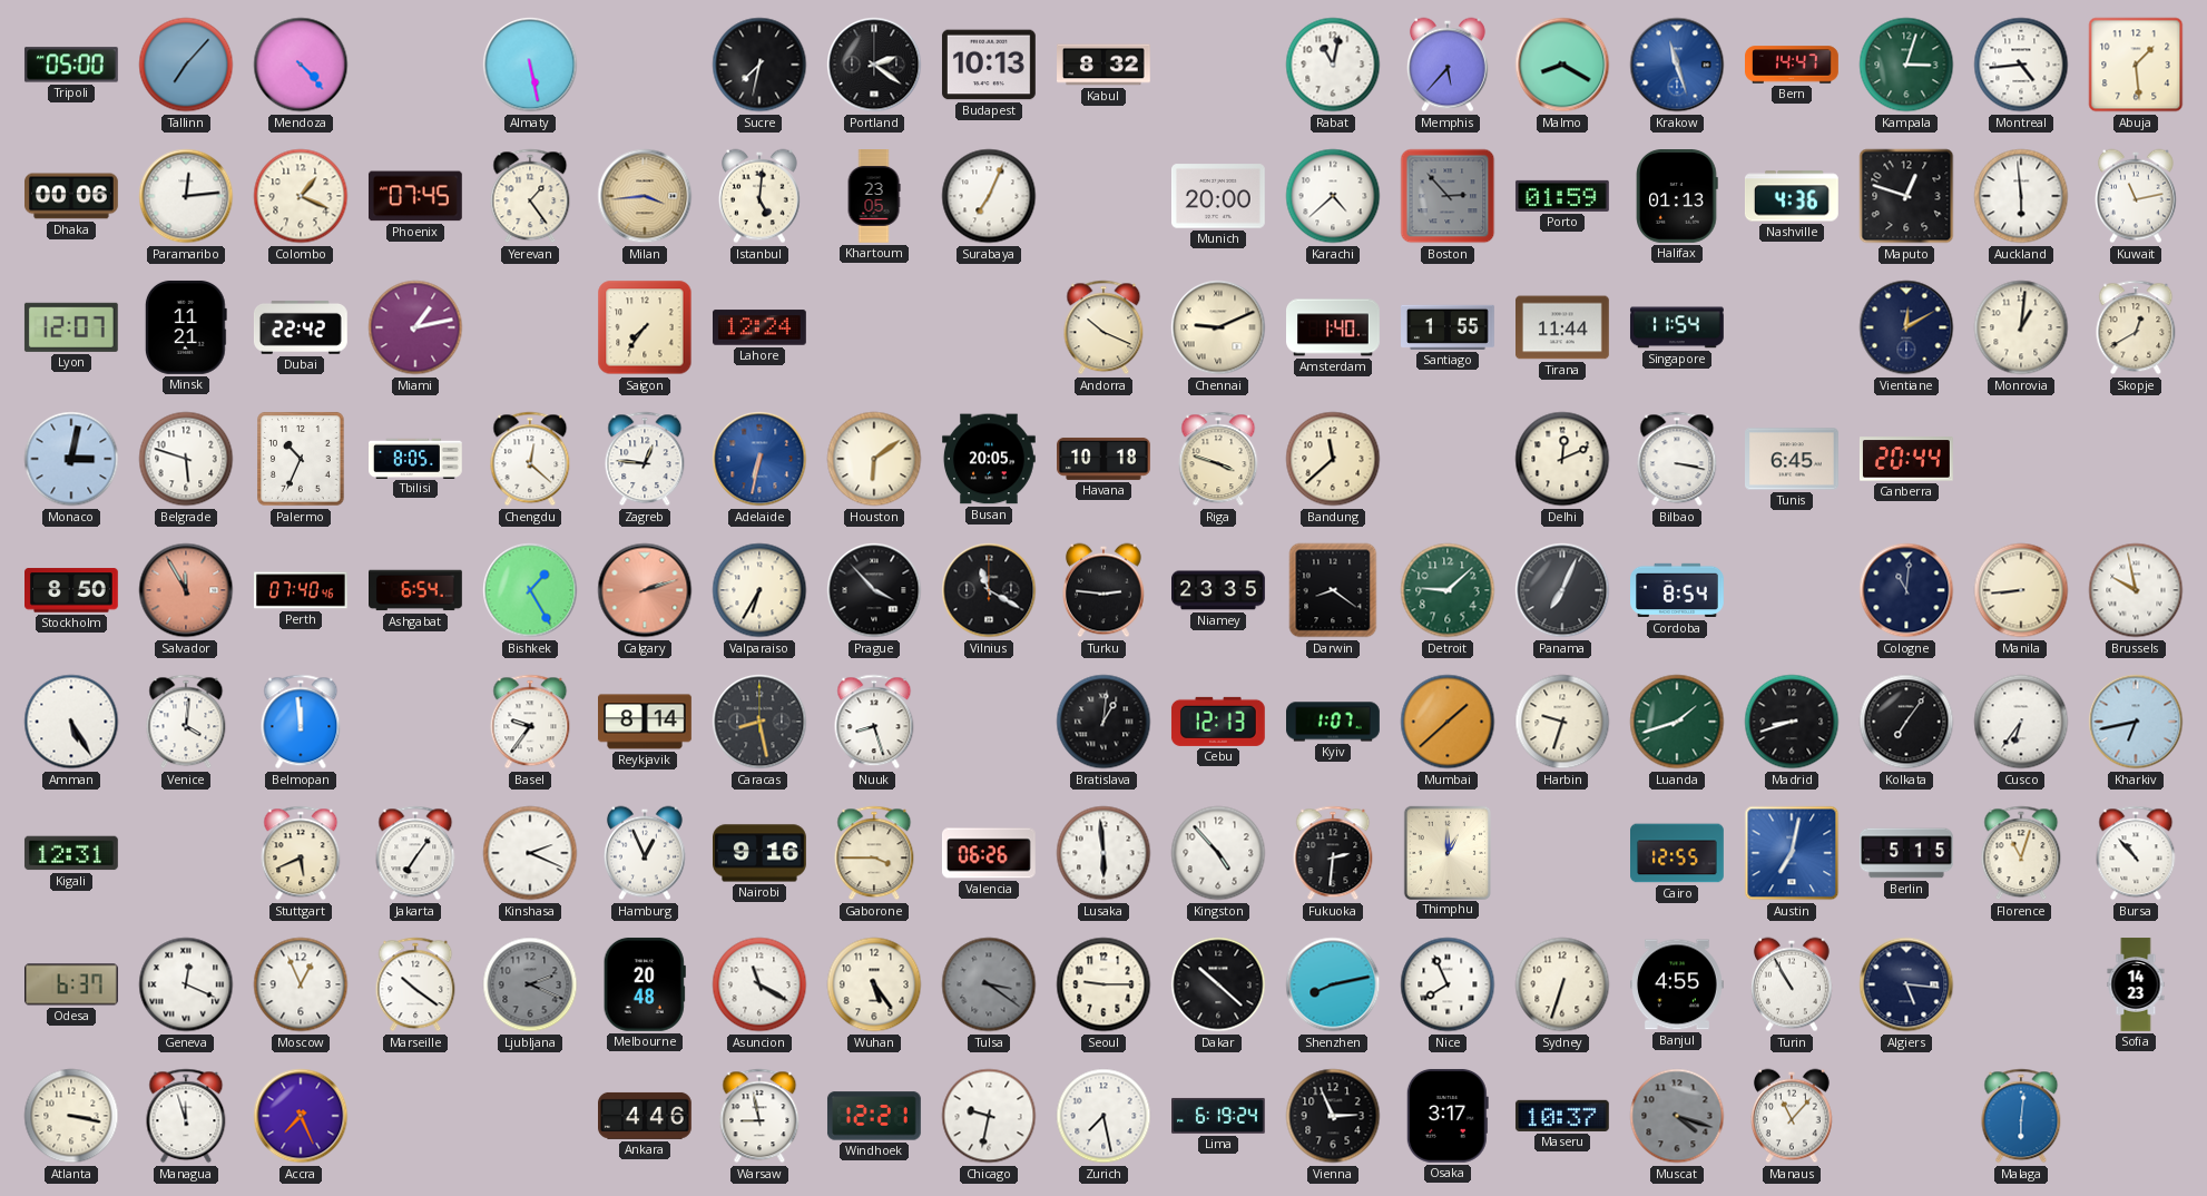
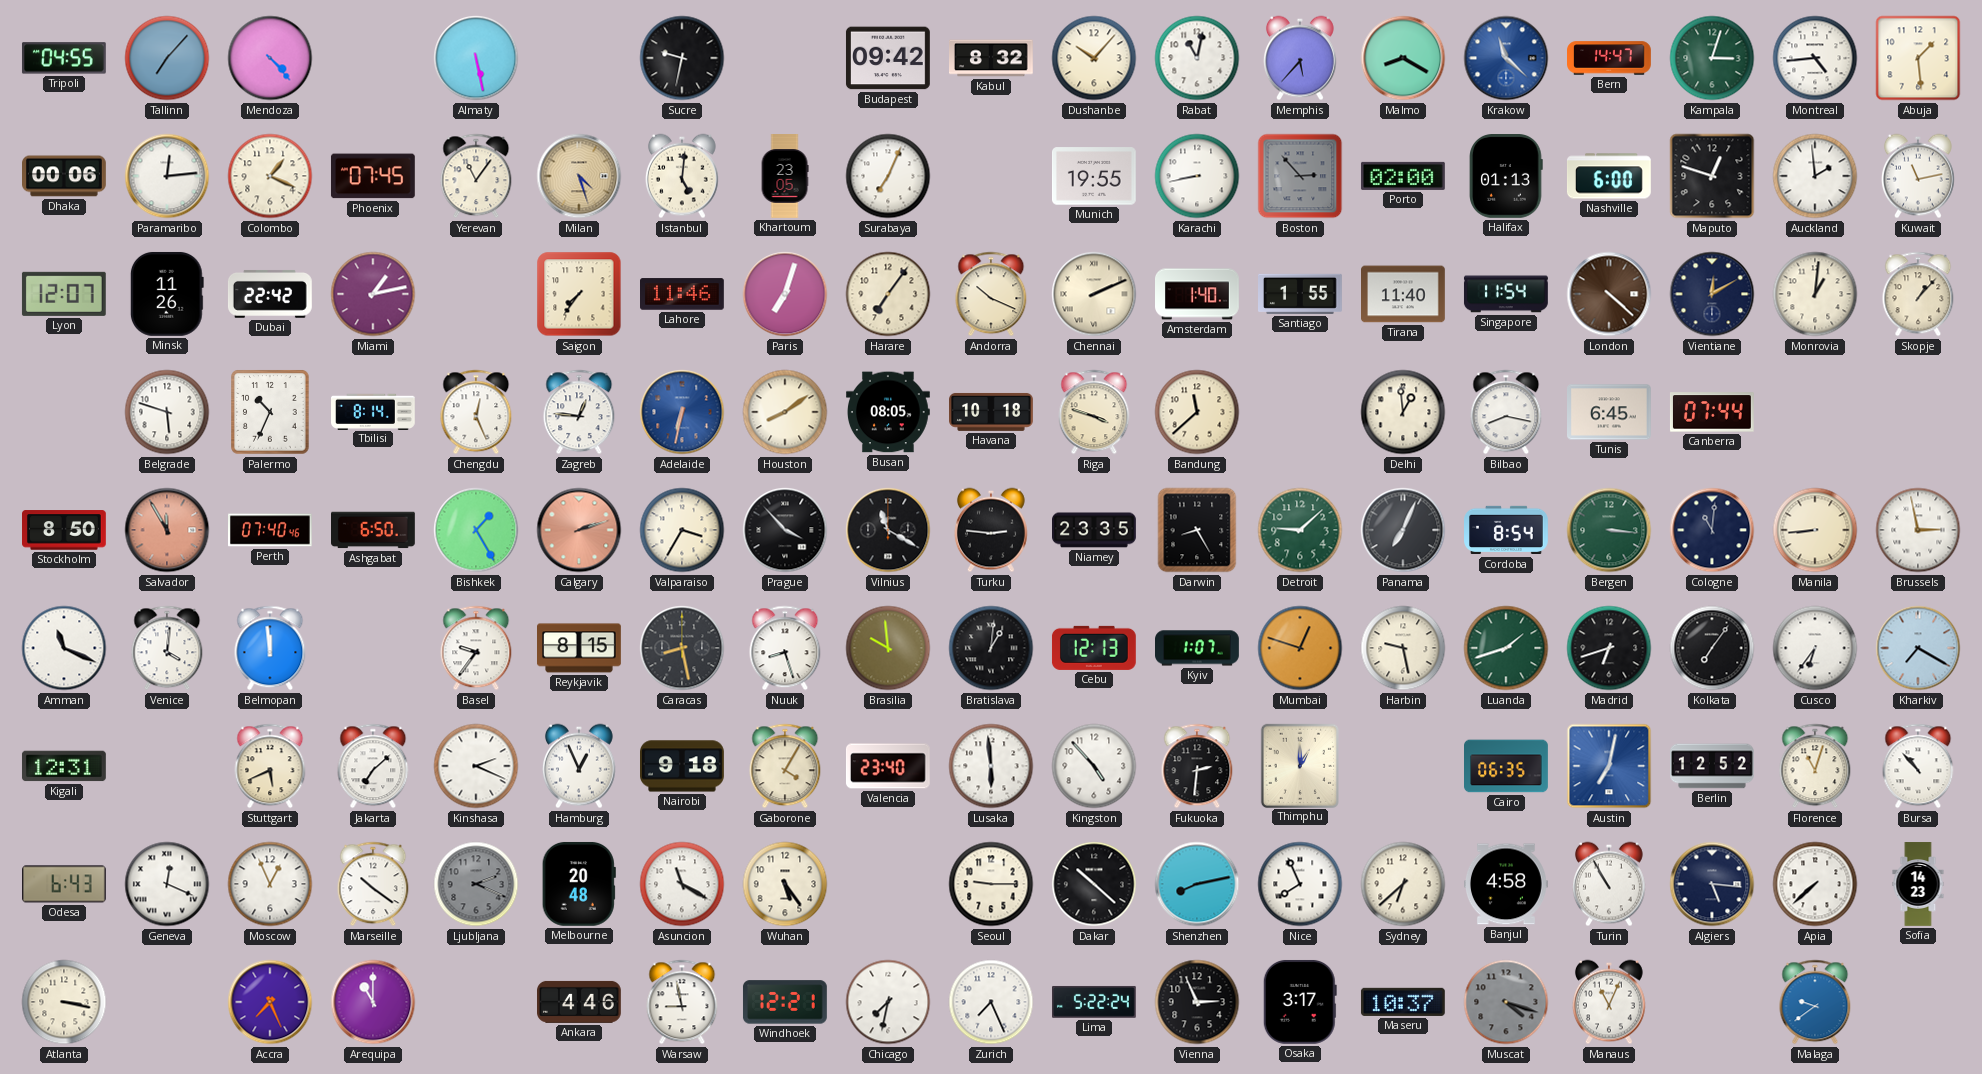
Tripoli: 05:00 -> 04:55
Sucre: 7:32 -> 9:32
Portland: 2:21 -> none
Budapest: 10:13 -> 09:42
Dushanbe: none -> 10:07
Krakow: 11:27 -> 11:22
Yerevan: 1:24 -> 11:06
Milan: 3:44 -> 4:27
Munich: 20:00 -> 19:55
Karachi: 4:38 -> 8:43
Porto: 01:59 -> 02:00
Nashville: 4:36 -> 6:00
Auckland: 5:59 -> 1:59
Minsk: 11:21 -> 11:26
Lahore: 12:24 -> 11:46
Paris: none -> 7:03
Harare: none -> 7:06
Chennai: 9:11 -> 2:11
Tirana: 11:44 -> 11:40
London: none -> 4:22
Skopje: 12:40 -> 1:07
Monaco: 3:02 -> none
Tbilisi: 8:05 -> 8:14
Chengdu: 12:22 -> 12:26
Houston: 6:09 -> 8:09
Busan: 20:05 -> 08:05
Delhi: 12:11 -> 12:59
Bilbao: 3:17 -> 8:17
Canberra: 20:44 -> 07:44
Ashgabat: 6:54 -> 6:50
Valparaiso: 6:35 -> 3:35
Darwin: 8:21 -> 8:25
Bergen: none -> 3:16
Brussels: 9:58 -> 2:58
Amman: 5:25 -> 11:19
Reykjavik: 8:14 -> 8:15
Brasilia: none -> 9:59
Mumbai: 1:38 -> 12:48
Harbin: 9:33 -> 9:28
Madrid: 8:42 -> 6:42
Kharkiv: 6:43 -> 7:20
Jakarta: 7:06 -> 7:08
Nairobi: 9:16 -> 9:18
Gaborone: 3:45 -> 4:05
Valencia: 06:26 -> 23:40
Cairo: 12:55 -> 06:35
Berlin: 5:15 -> 12:52
Odesa: 6:37 -> 6:43
Tulsa: 3:21 -> none
Sydney: 6:33 -> 6:38
Banjul: 4:55 -> 4:58
Apia: none -> 7:38
Managua: 11:57 -> none
Arequipa: none -> 11:00
Chicago: 9:32 -> 7:32
Zurich: 7:28 -> 7:26
Lima: 6:19 -> 5:22
Manaus: 11:07 -> 11:04
Malaga: 6:01 -> 9:39
